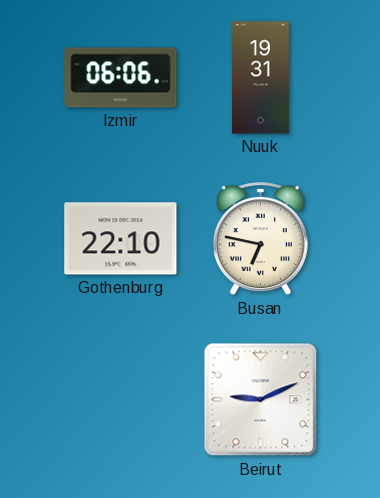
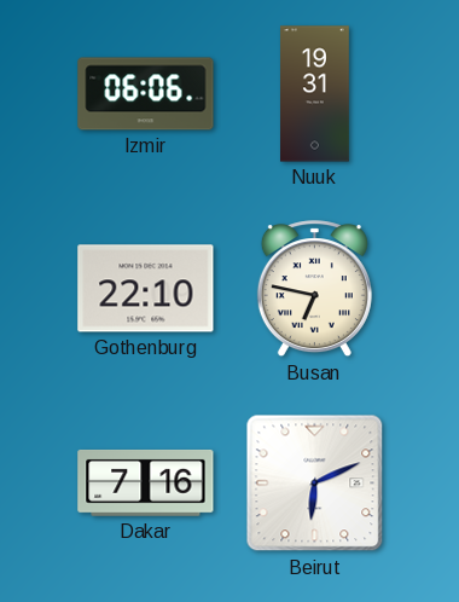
Dakar: none -> 7:16
Beirut: 9:11 -> 6:11
